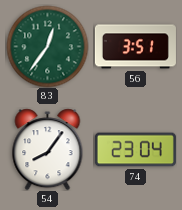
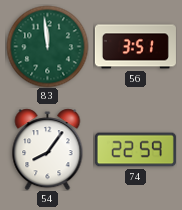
83: 12:36 -> 11:59
74: 23:04 -> 22:59
